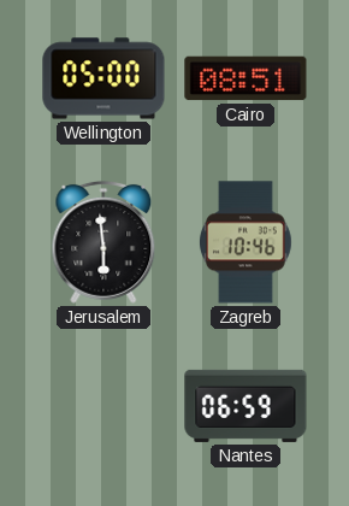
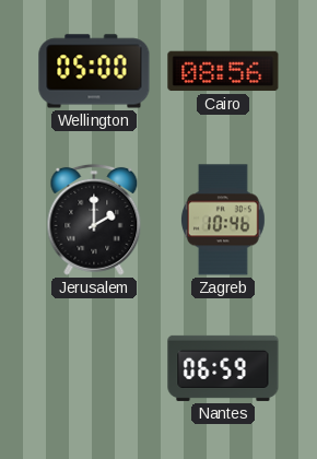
Cairo: 08:51 -> 08:56
Jerusalem: 5:59 -> 2:00
